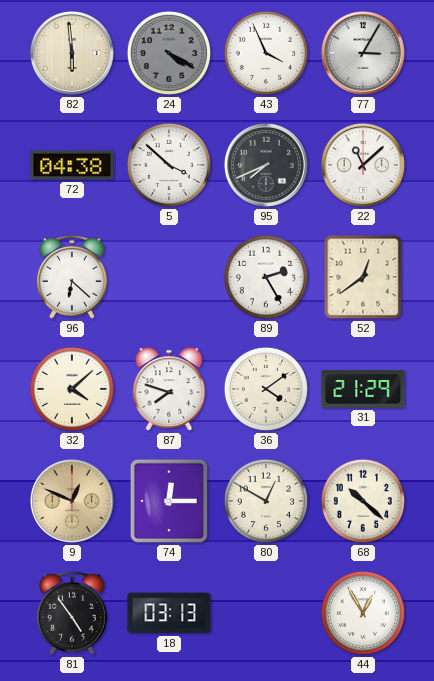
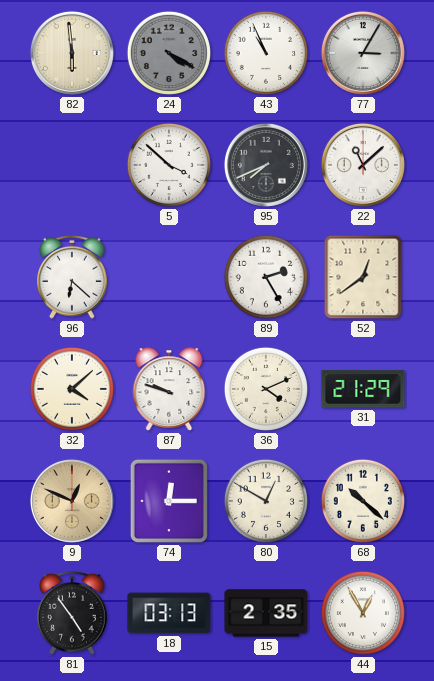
43: 3:56 -> 10:56
72: 04:38 -> none
87: 7:48 -> 9:48
36: 4:09 -> 4:11
15: none -> 2:35
